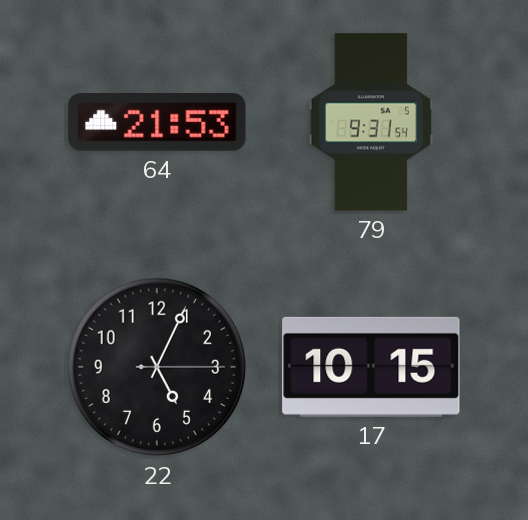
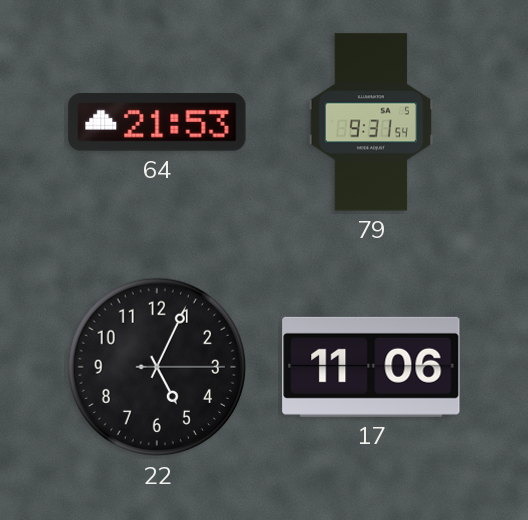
17: 10:15 -> 11:06
